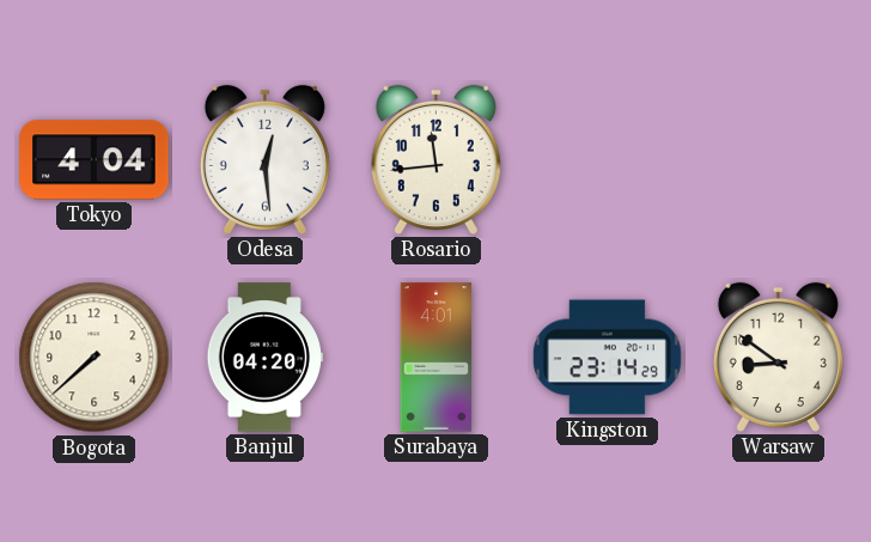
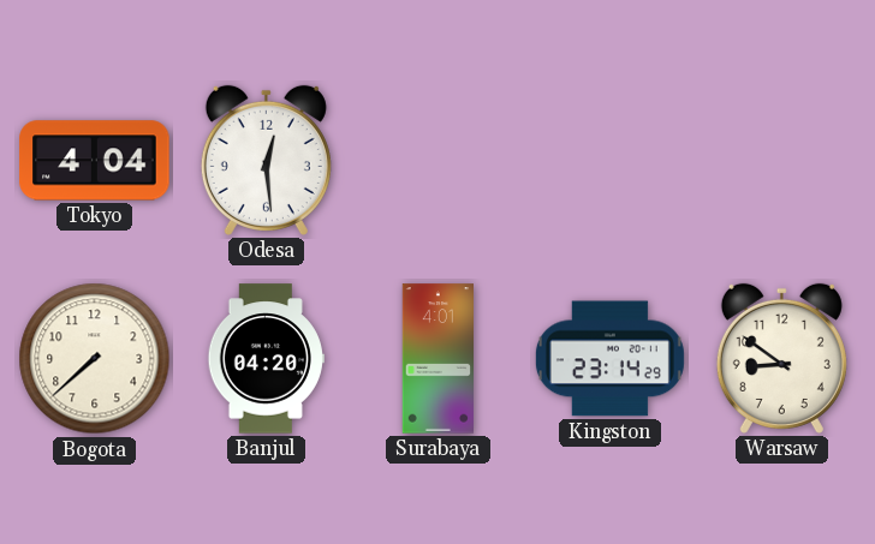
Rosario: 11:44 -> none
